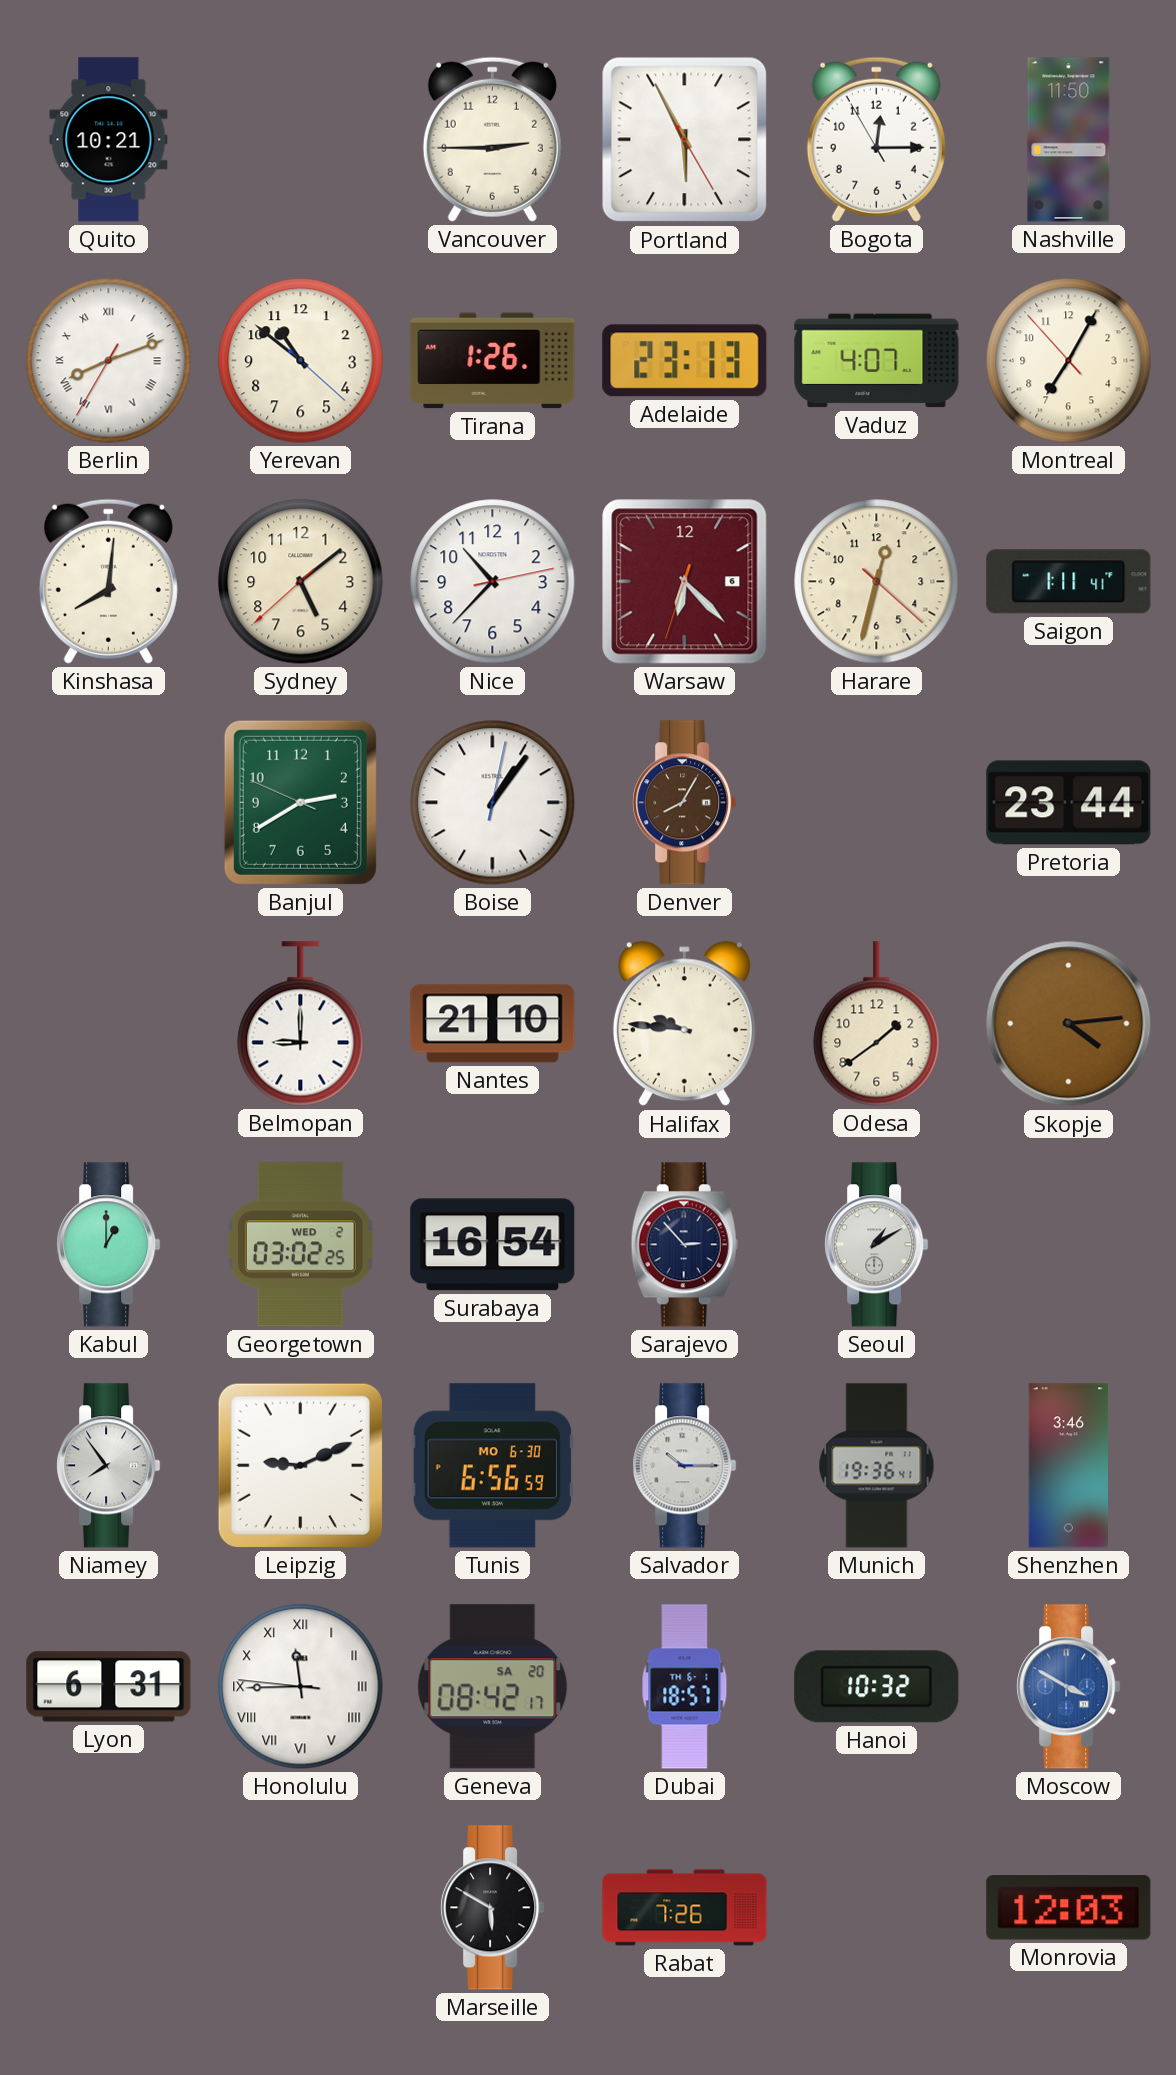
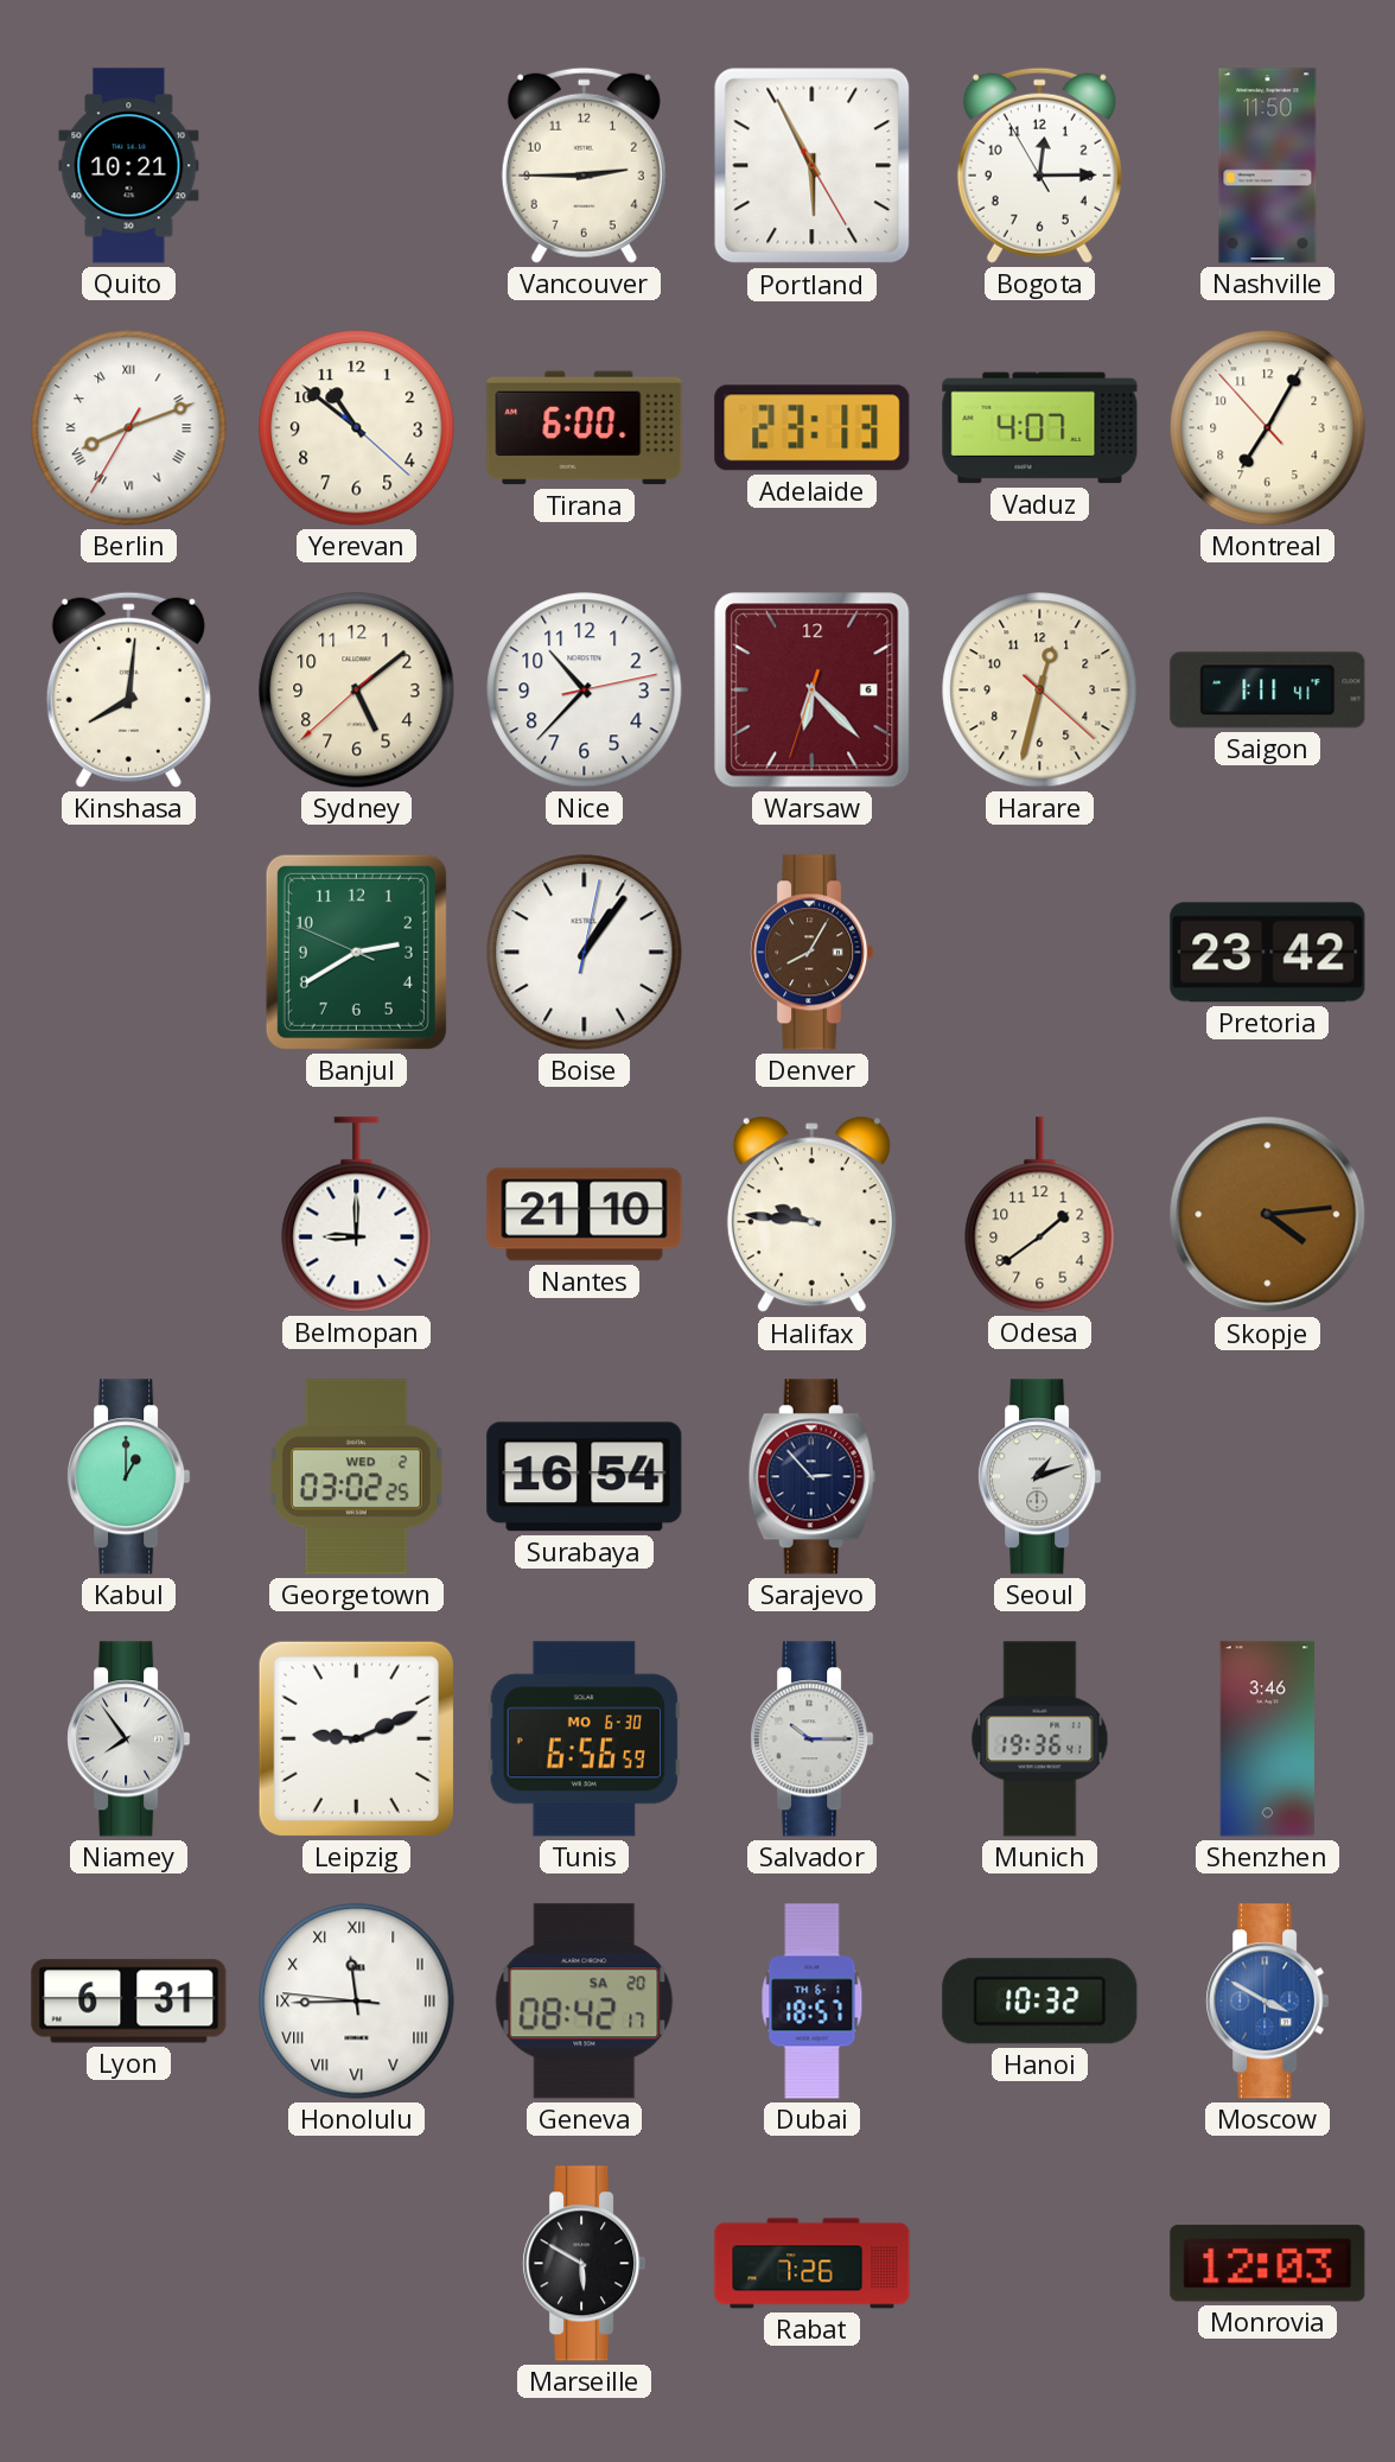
Tirana: 1:26 -> 6:00
Pretoria: 23:44 -> 23:42
Seoul: 1:10 -> 1:12
